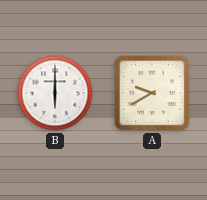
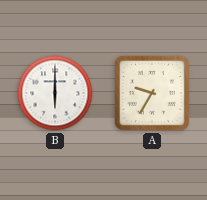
A: 9:40 -> 9:35
